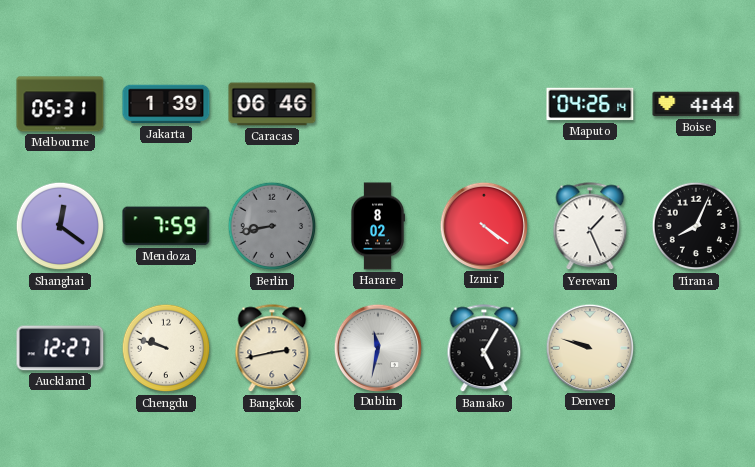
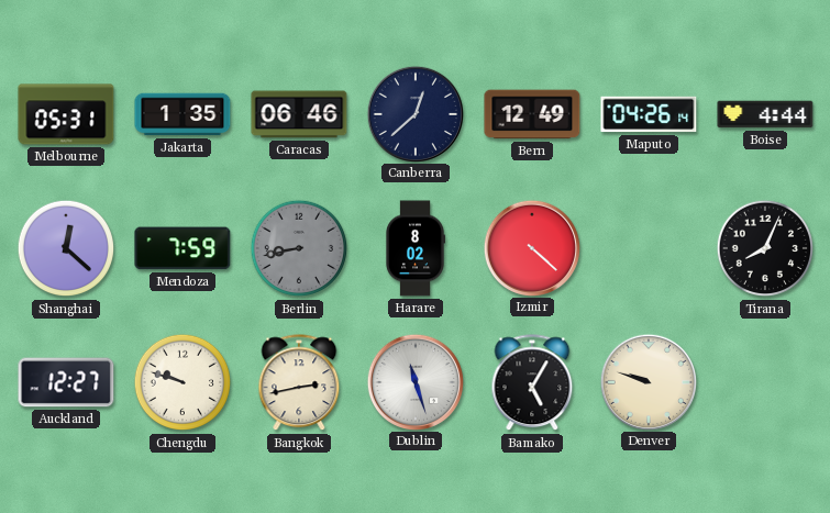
Jakarta: 1:39 -> 1:35
Canberra: none -> 12:38
Bern: none -> 12:49
Shanghai: 12:21 -> 12:22
Izmir: 4:21 -> 4:22
Yerevan: 1:26 -> none
Dublin: 11:32 -> 11:27
